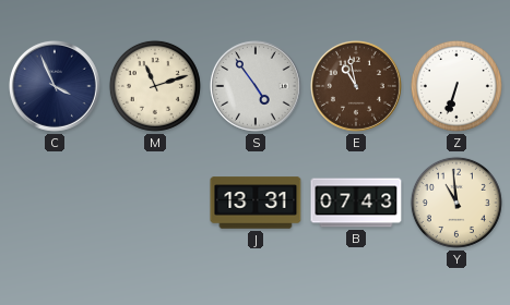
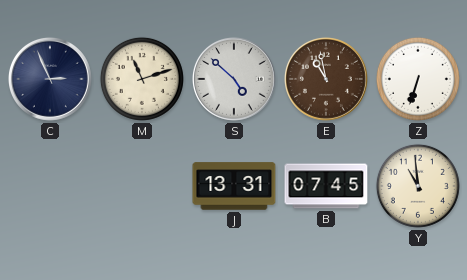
C: 3:56 -> 2:56
S: 4:54 -> 4:52
B: 07:43 -> 07:45
